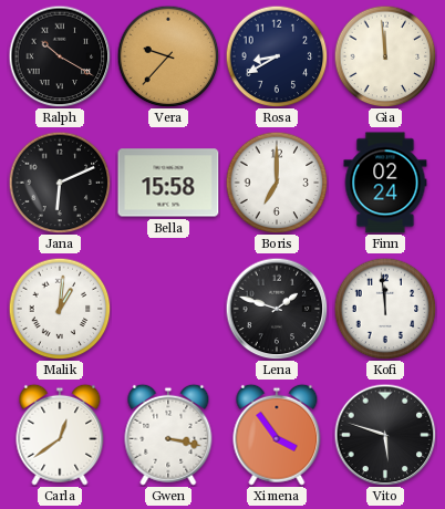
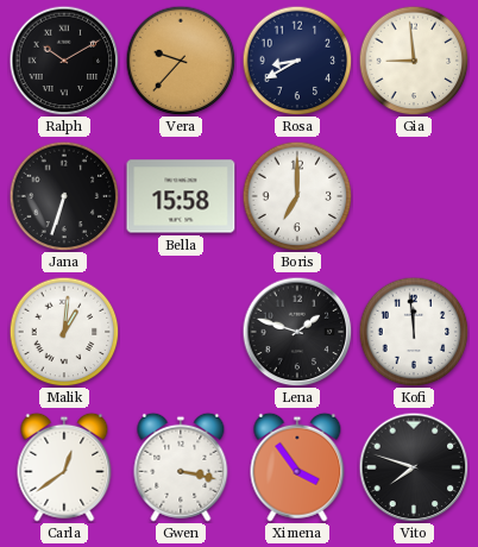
Ralph: 10:20 -> 10:10
Gia: 11:59 -> 8:59
Jana: 6:11 -> 6:33
Finn: 02:24 -> none
Vito: 5:48 -> 7:48
